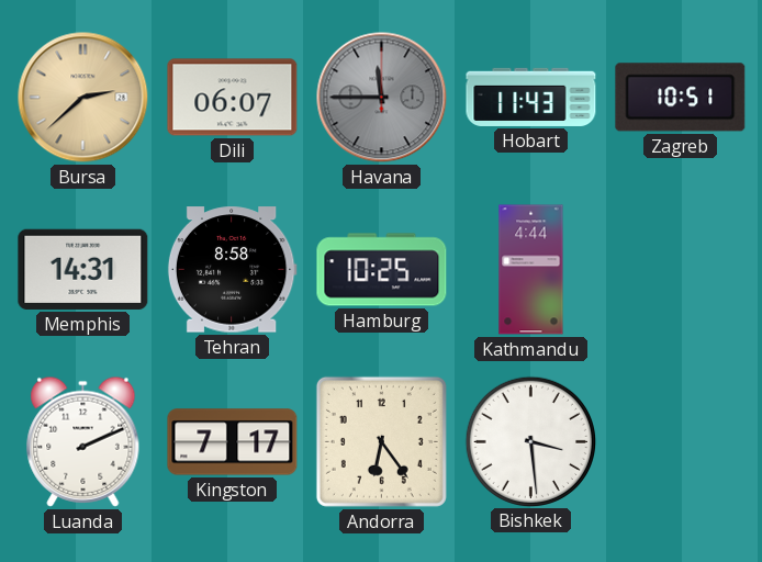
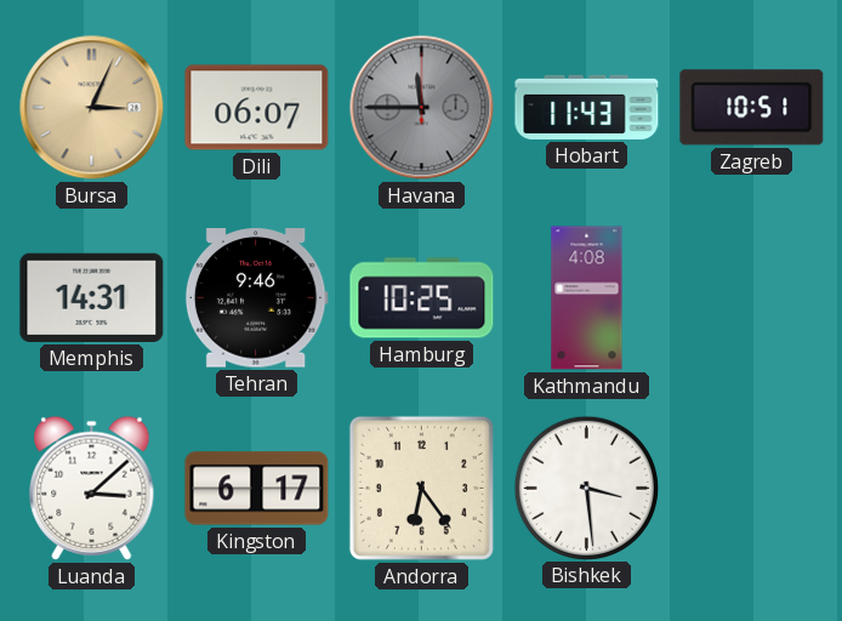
Bursa: 2:38 -> 3:04
Tehran: 8:58 -> 9:46
Kathmandu: 4:44 -> 4:08
Luanda: 2:11 -> 3:08
Kingston: 7:17 -> 6:17
